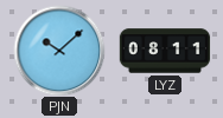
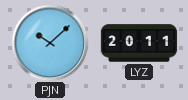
LYZ: 08:11 -> 20:11
